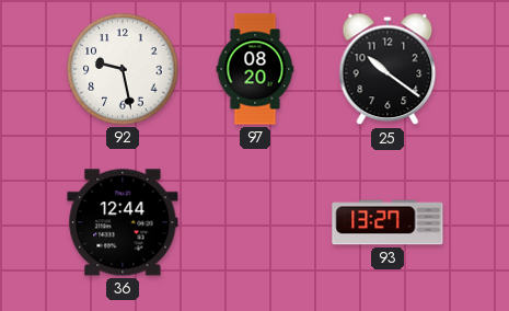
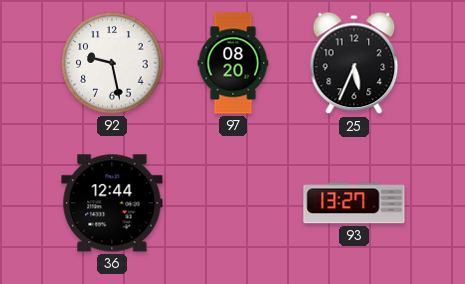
25: 10:21 -> 5:34
